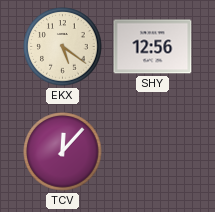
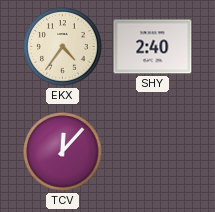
EKX: 5:21 -> 4:36
SHY: 12:56 -> 2:40
